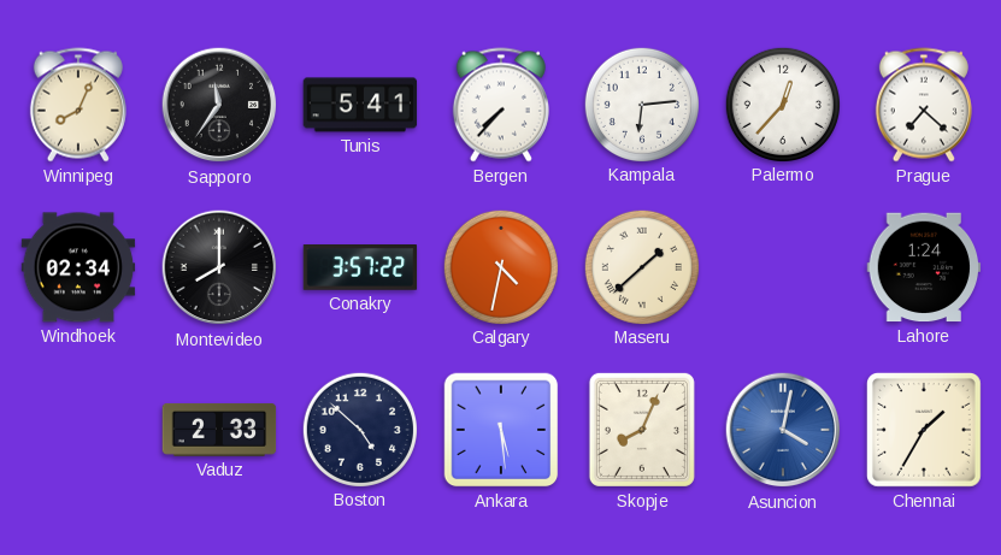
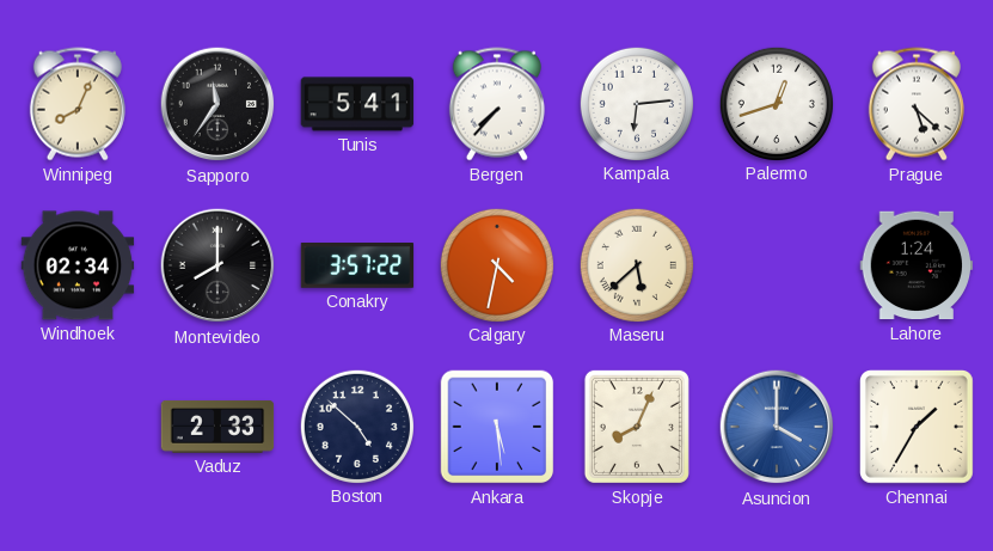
Palermo: 12:37 -> 12:42
Prague: 7:22 -> 5:22
Maseru: 1:38 -> 5:38
Asuncion: 4:02 -> 4:00
